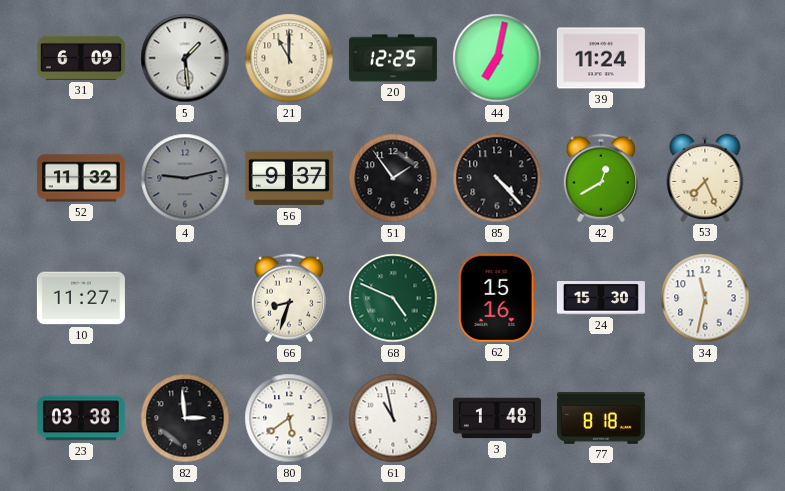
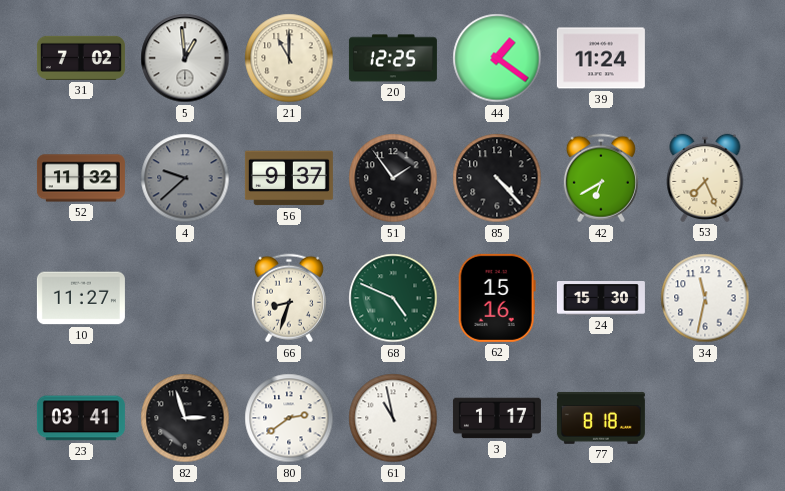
31: 6:09 -> 7:02
5: 1:29 -> 12:59
44: 7:02 -> 1:21
4: 9:13 -> 9:38
42: 12:40 -> 6:40
23: 03:38 -> 03:41
82: 2:59 -> 2:57
80: 5:39 -> 2:39
3: 1:48 -> 1:17
